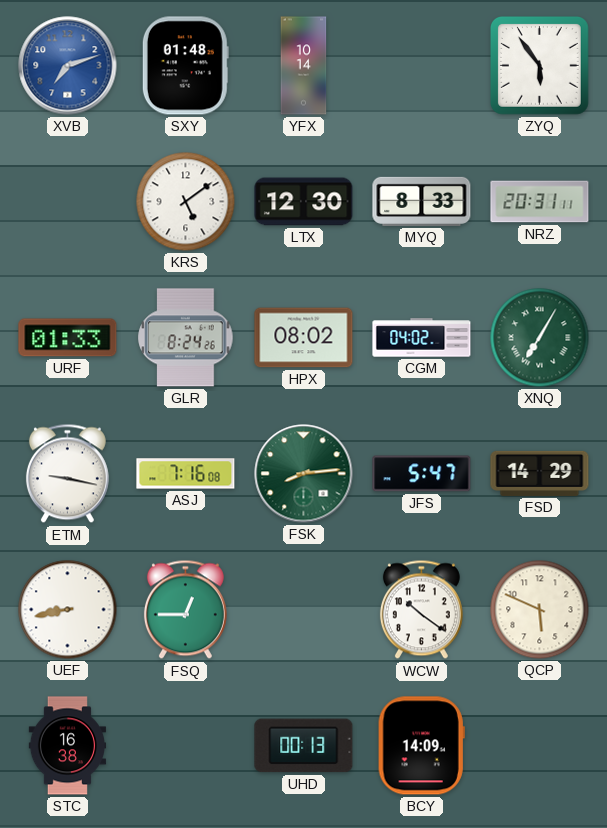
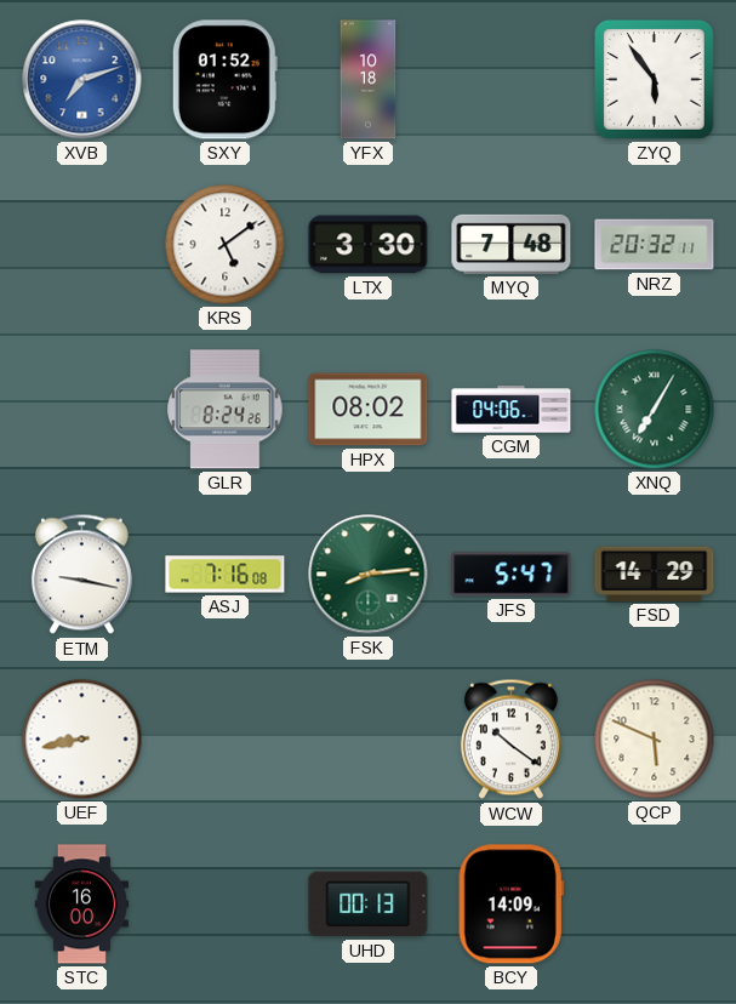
SXY: 01:48 -> 01:52
YFX: 10:14 -> 10:18
LTX: 12:30 -> 3:30
MYQ: 8:33 -> 7:48
NRZ: 20:31 -> 20:32
URF: 01:33 -> none
CGM: 04:02 -> 04:06
FSQ: 12:45 -> none
STC: 16:38 -> 16:00
